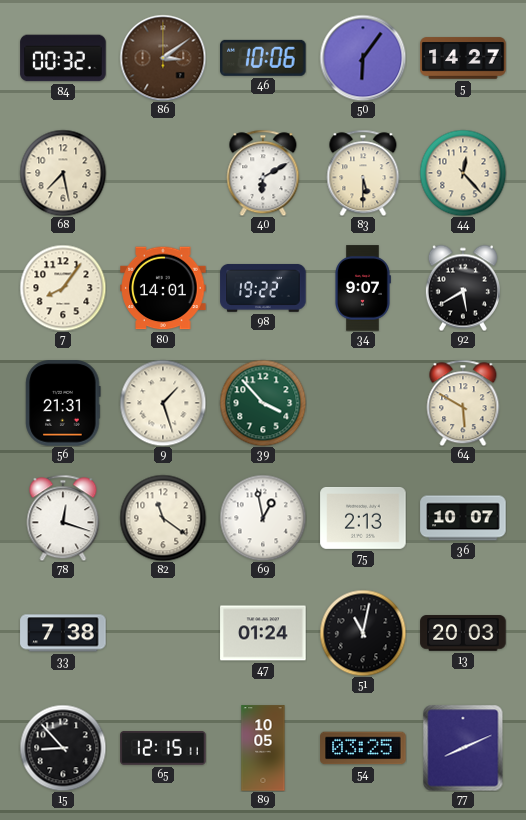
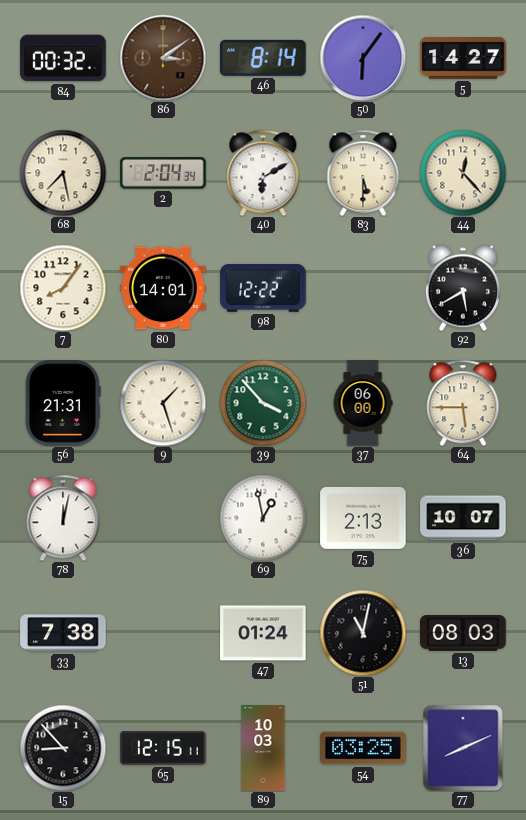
46: 10:06 -> 8:14
2: none -> 2:04
98: 19:22 -> 12:22
34: 9:07 -> none
37: none -> 06:00
64: 5:50 -> 5:45
78: 12:18 -> 12:02
82: 11:21 -> none
13: 20:03 -> 08:03
89: 10:05 -> 10:03
